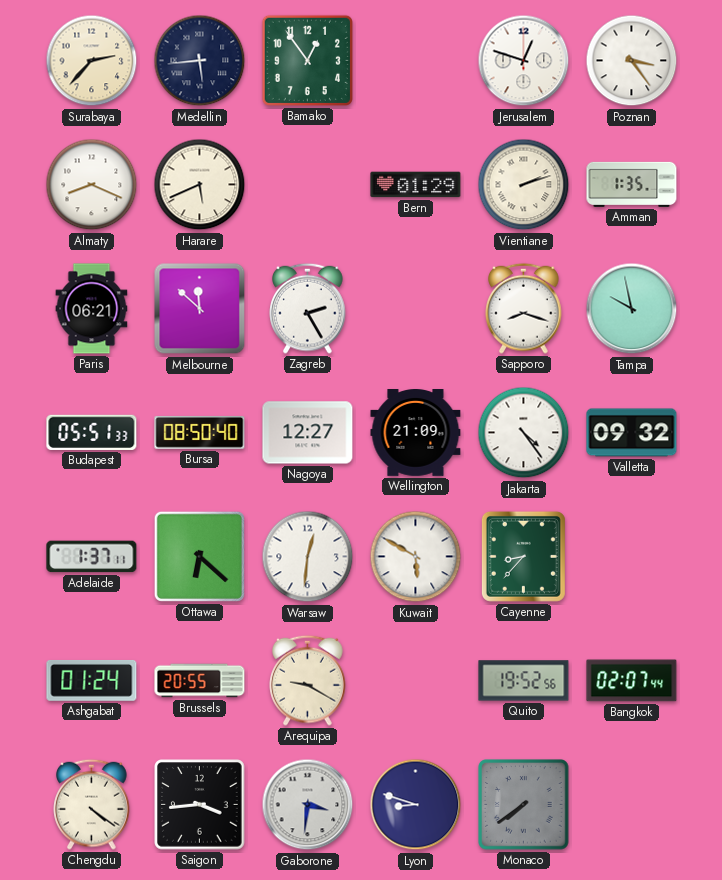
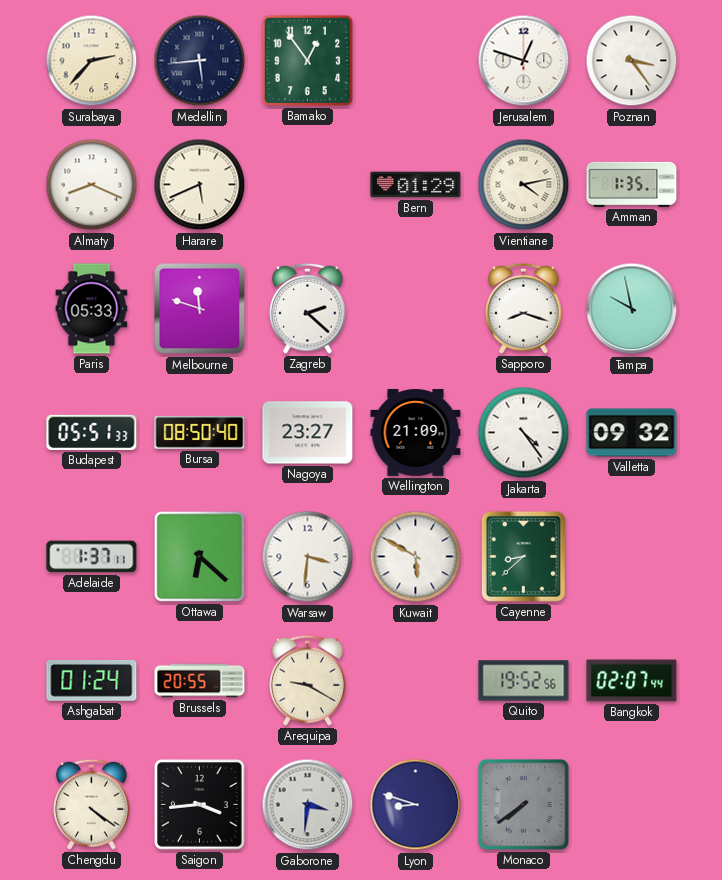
Vientiane: 2:12 -> 4:13
Paris: 06:21 -> 05:33
Melbourne: 11:52 -> 11:48
Zagreb: 2:25 -> 2:22
Nagoya: 12:27 -> 23:27
Warsaw: 12:31 -> 3:31
Cayenne: 8:37 -> 8:38
